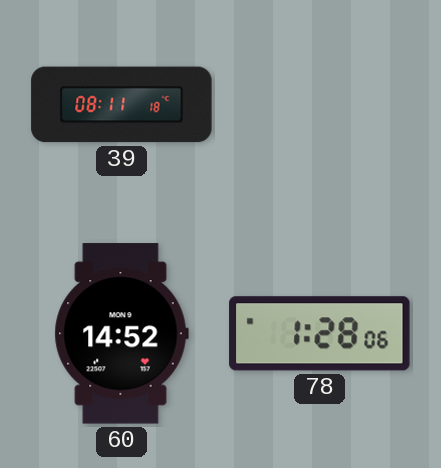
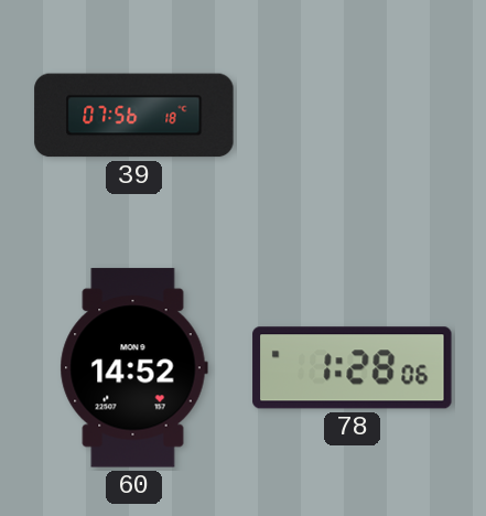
39: 08:11 -> 07:56
